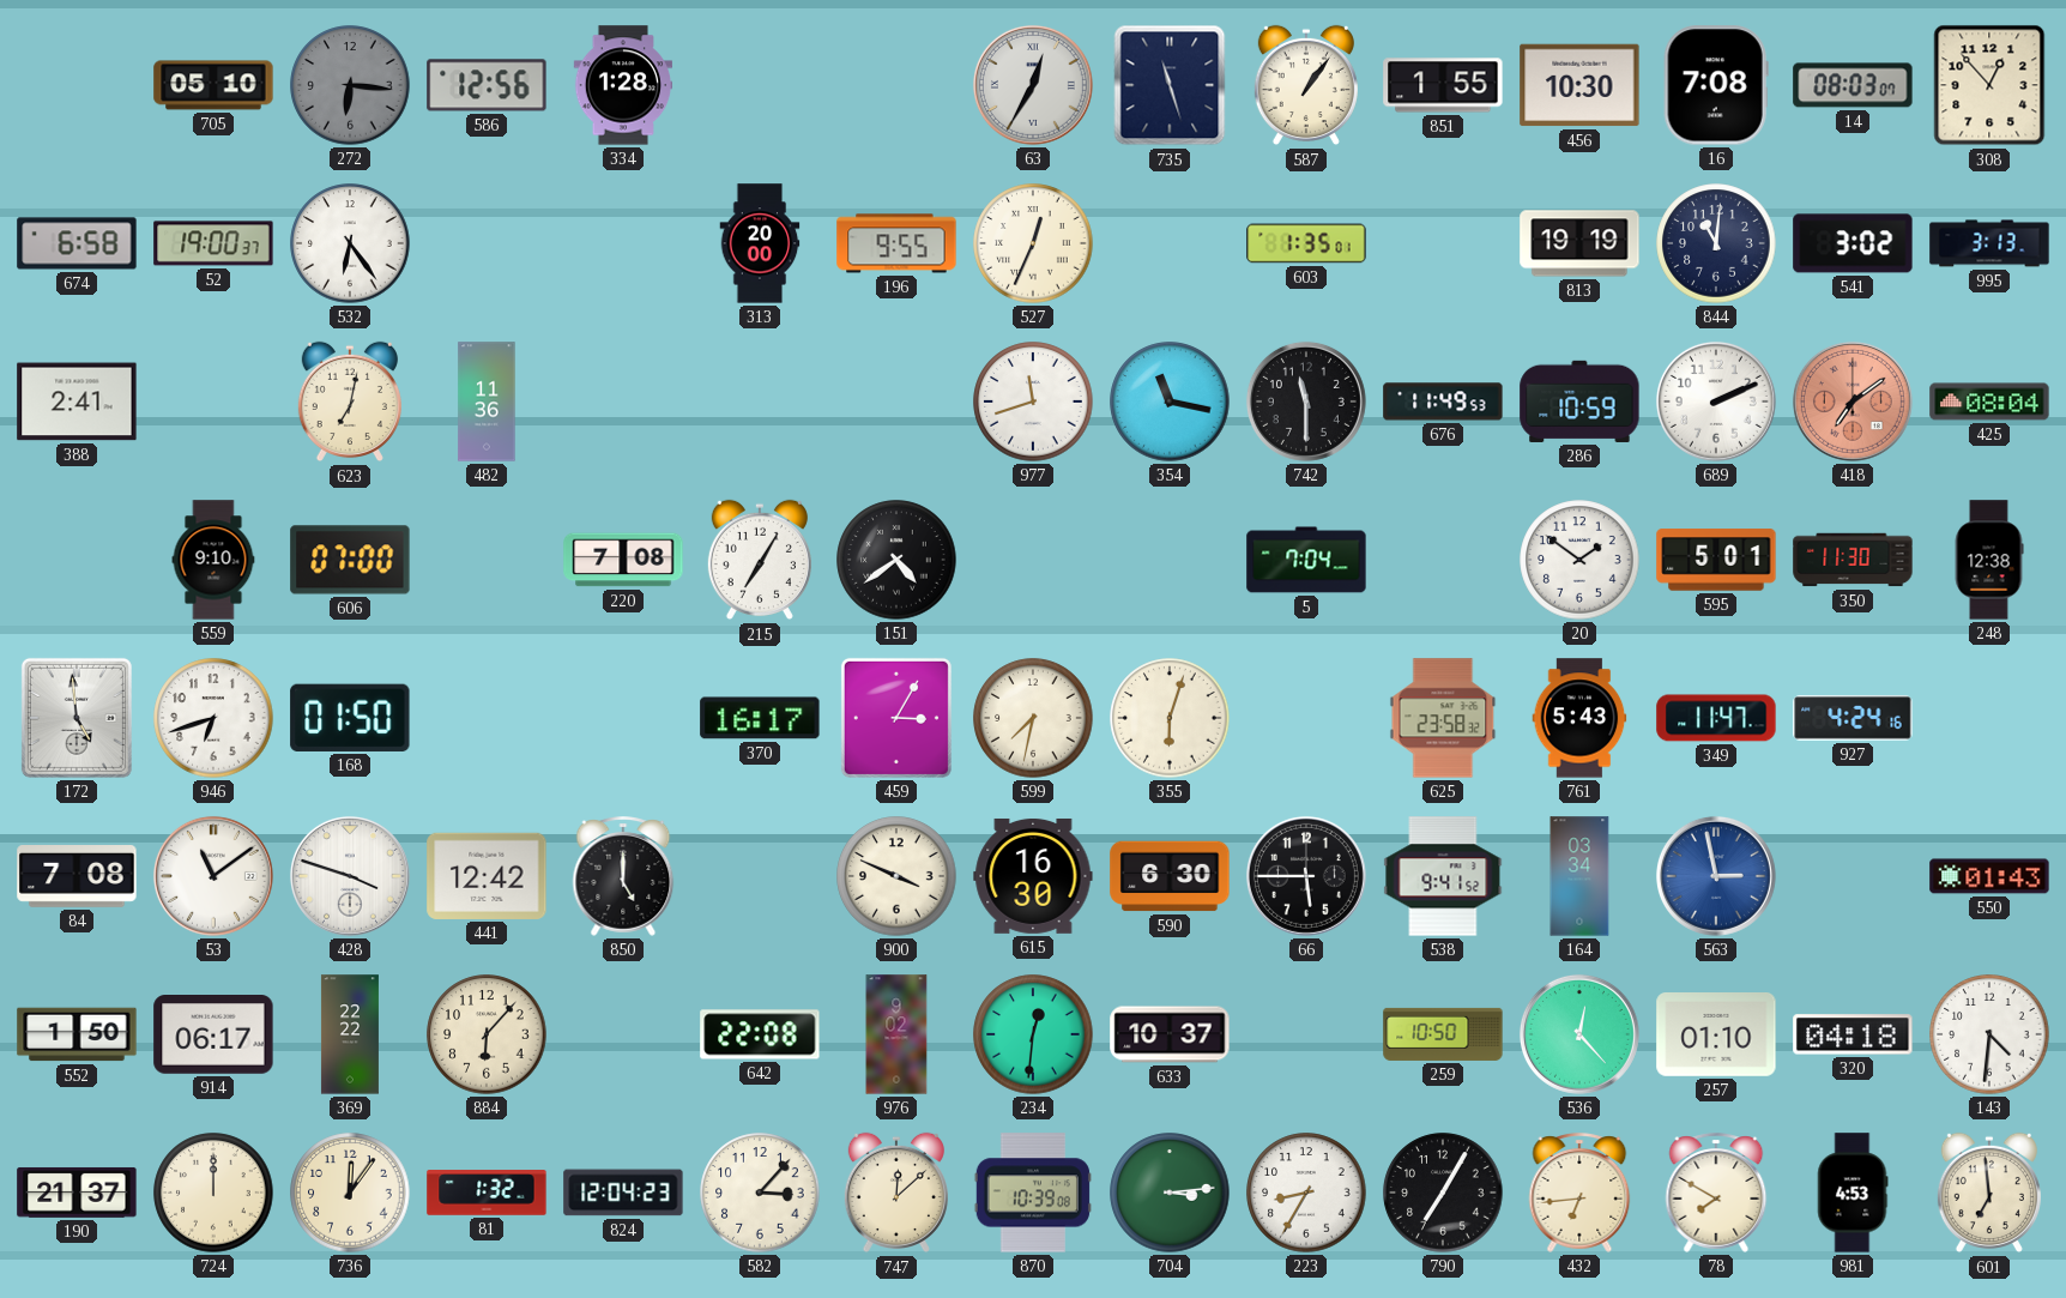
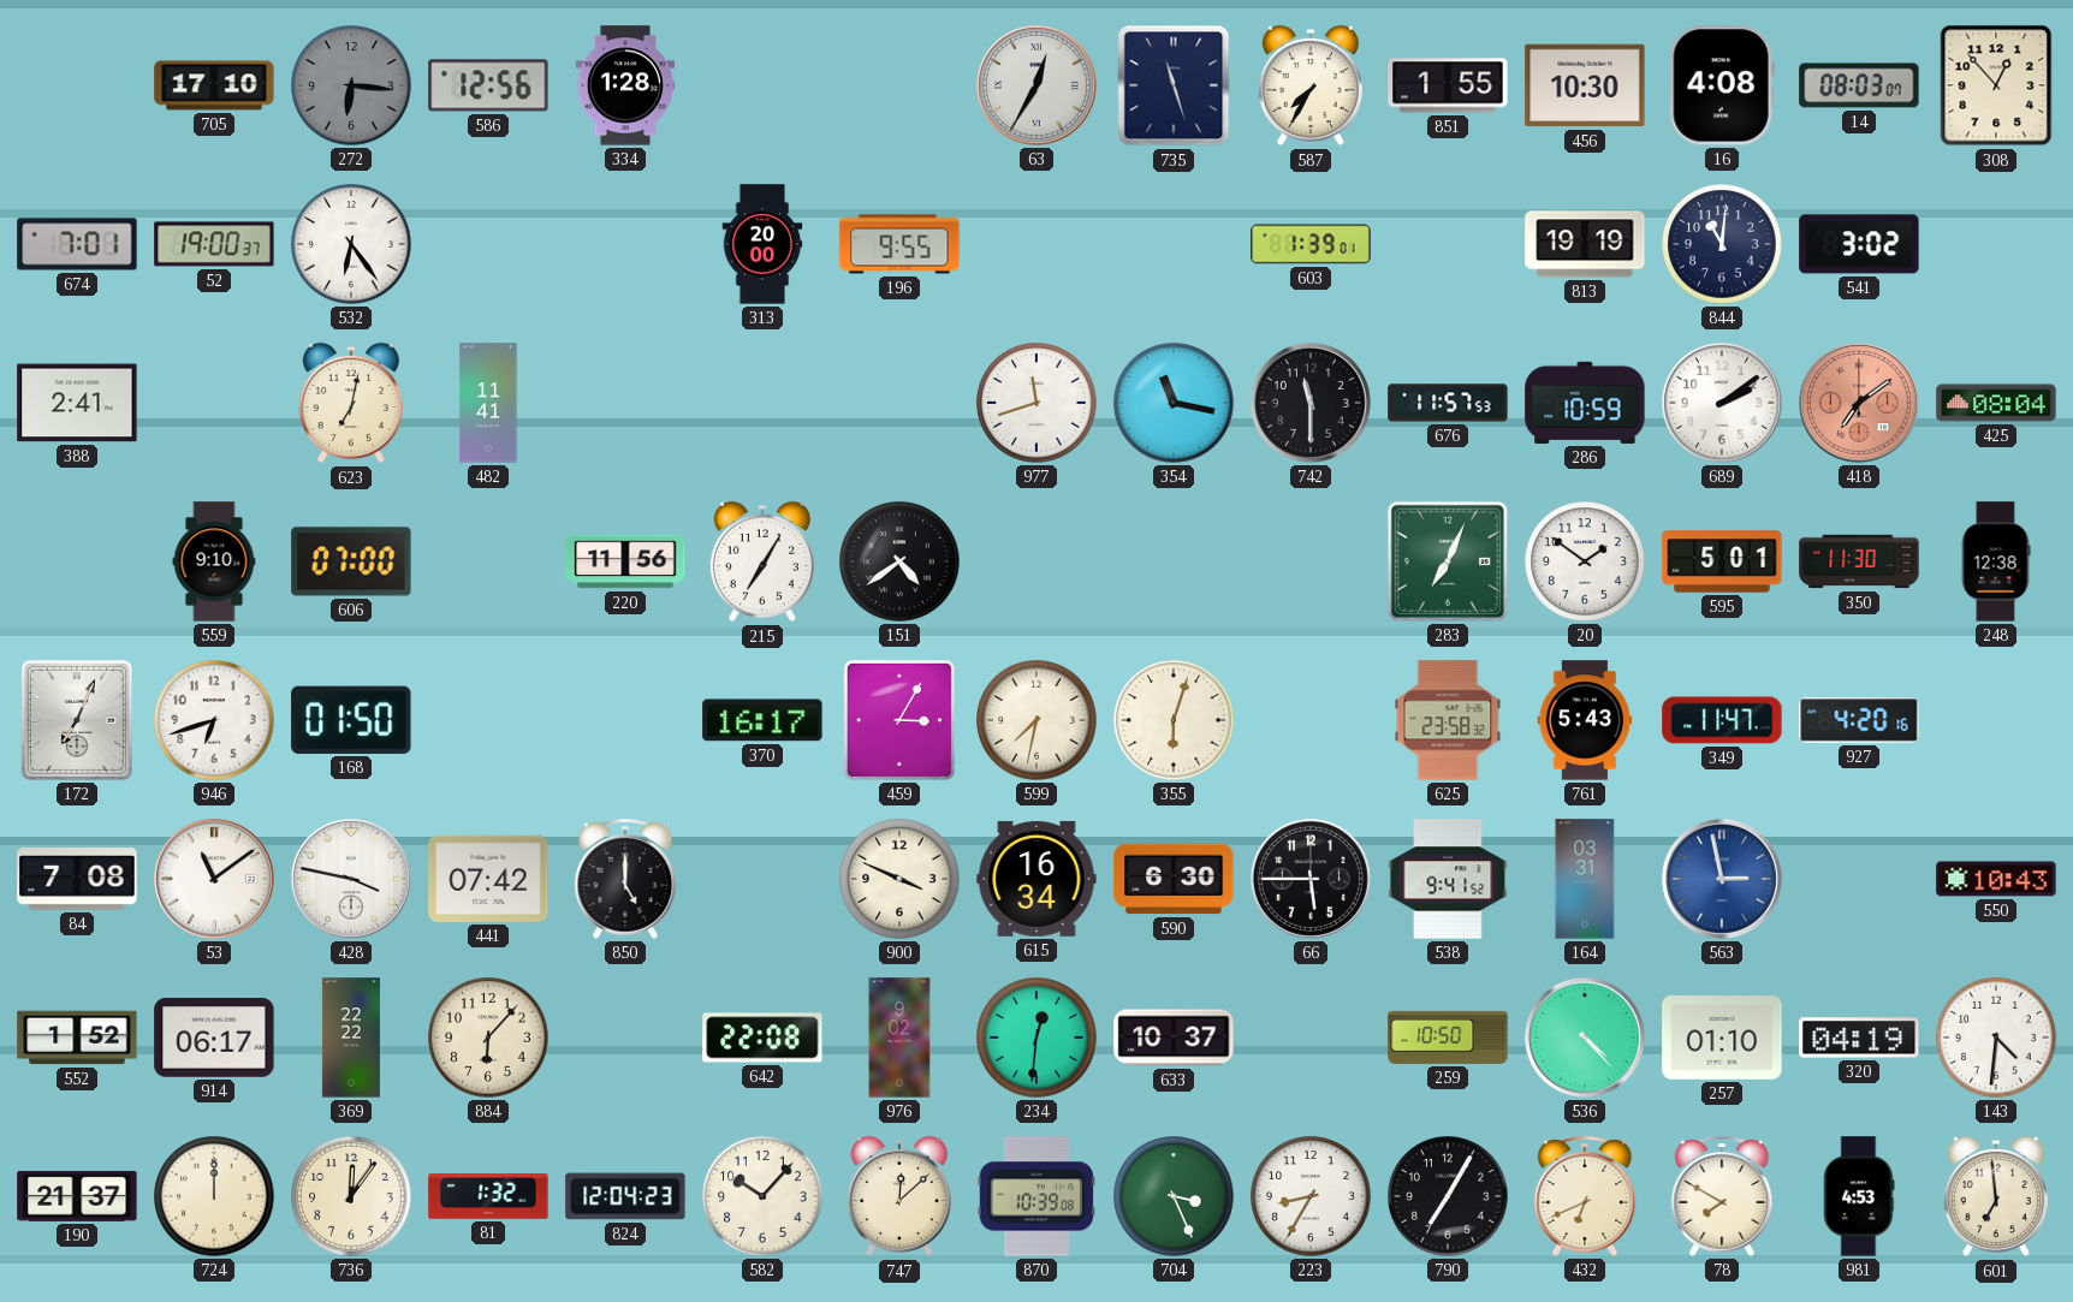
705: 05:10 -> 17:10
587: 1:06 -> 7:35
16: 7:08 -> 4:08
674: 6:58 -> 7:01
527: 12:34 -> none
603: 1:35 -> 1:39
995: 3:13 -> none
482: 11:36 -> 11:41
676: 11:49 -> 11:57
689: 2:11 -> 2:09
220: 7:08 -> 11:56
5: 7:04 -> none
283: none -> 7:04
172: 4:59 -> 7:04
927: 4:24 -> 4:20
428: 3:48 -> 3:47
441: 12:42 -> 07:42
615: 16:30 -> 16:34
164: 03:34 -> 03:31
550: 01:43 -> 10:43
552: 1:50 -> 1:52
536: 12:23 -> 4:23
320: 04:18 -> 04:19
582: 3:07 -> 10:07
704: 3:14 -> 3:26
432: 6:44 -> 6:41
